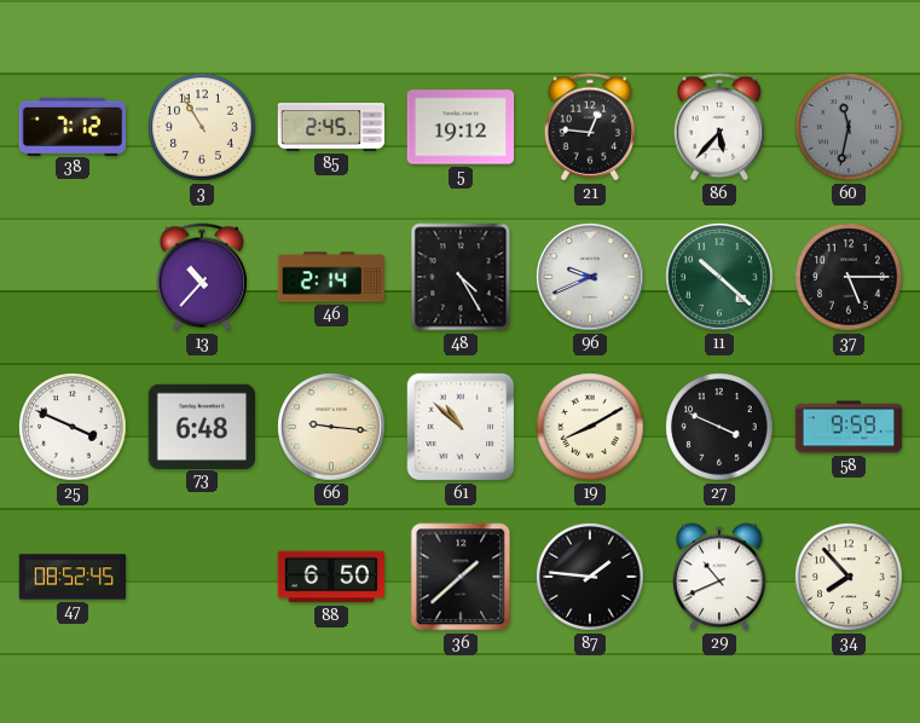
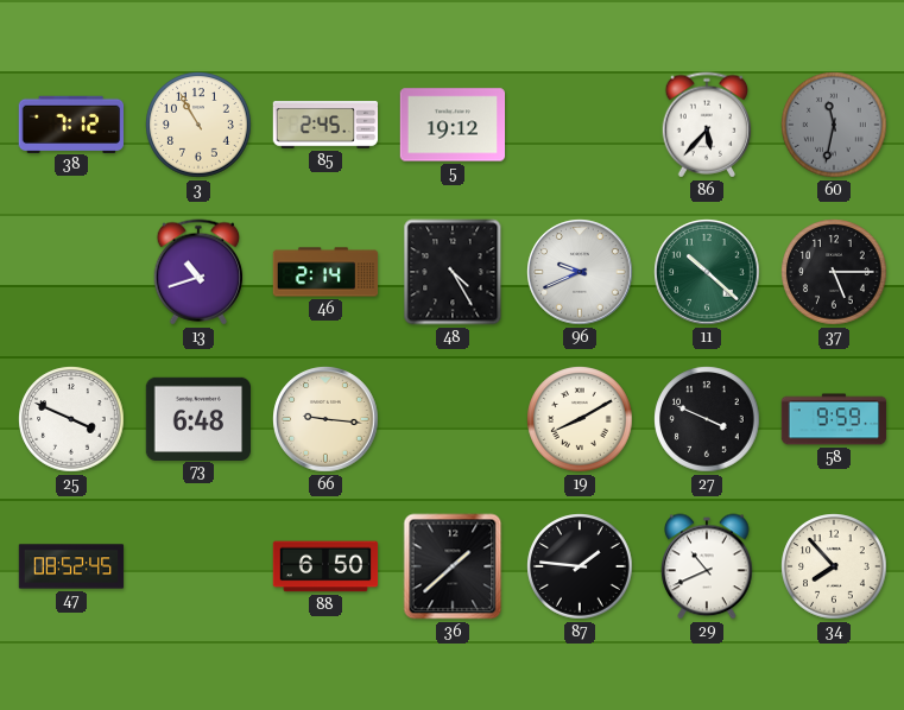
21: 12:46 -> none
13: 10:37 -> 10:42
61: 10:52 -> none
